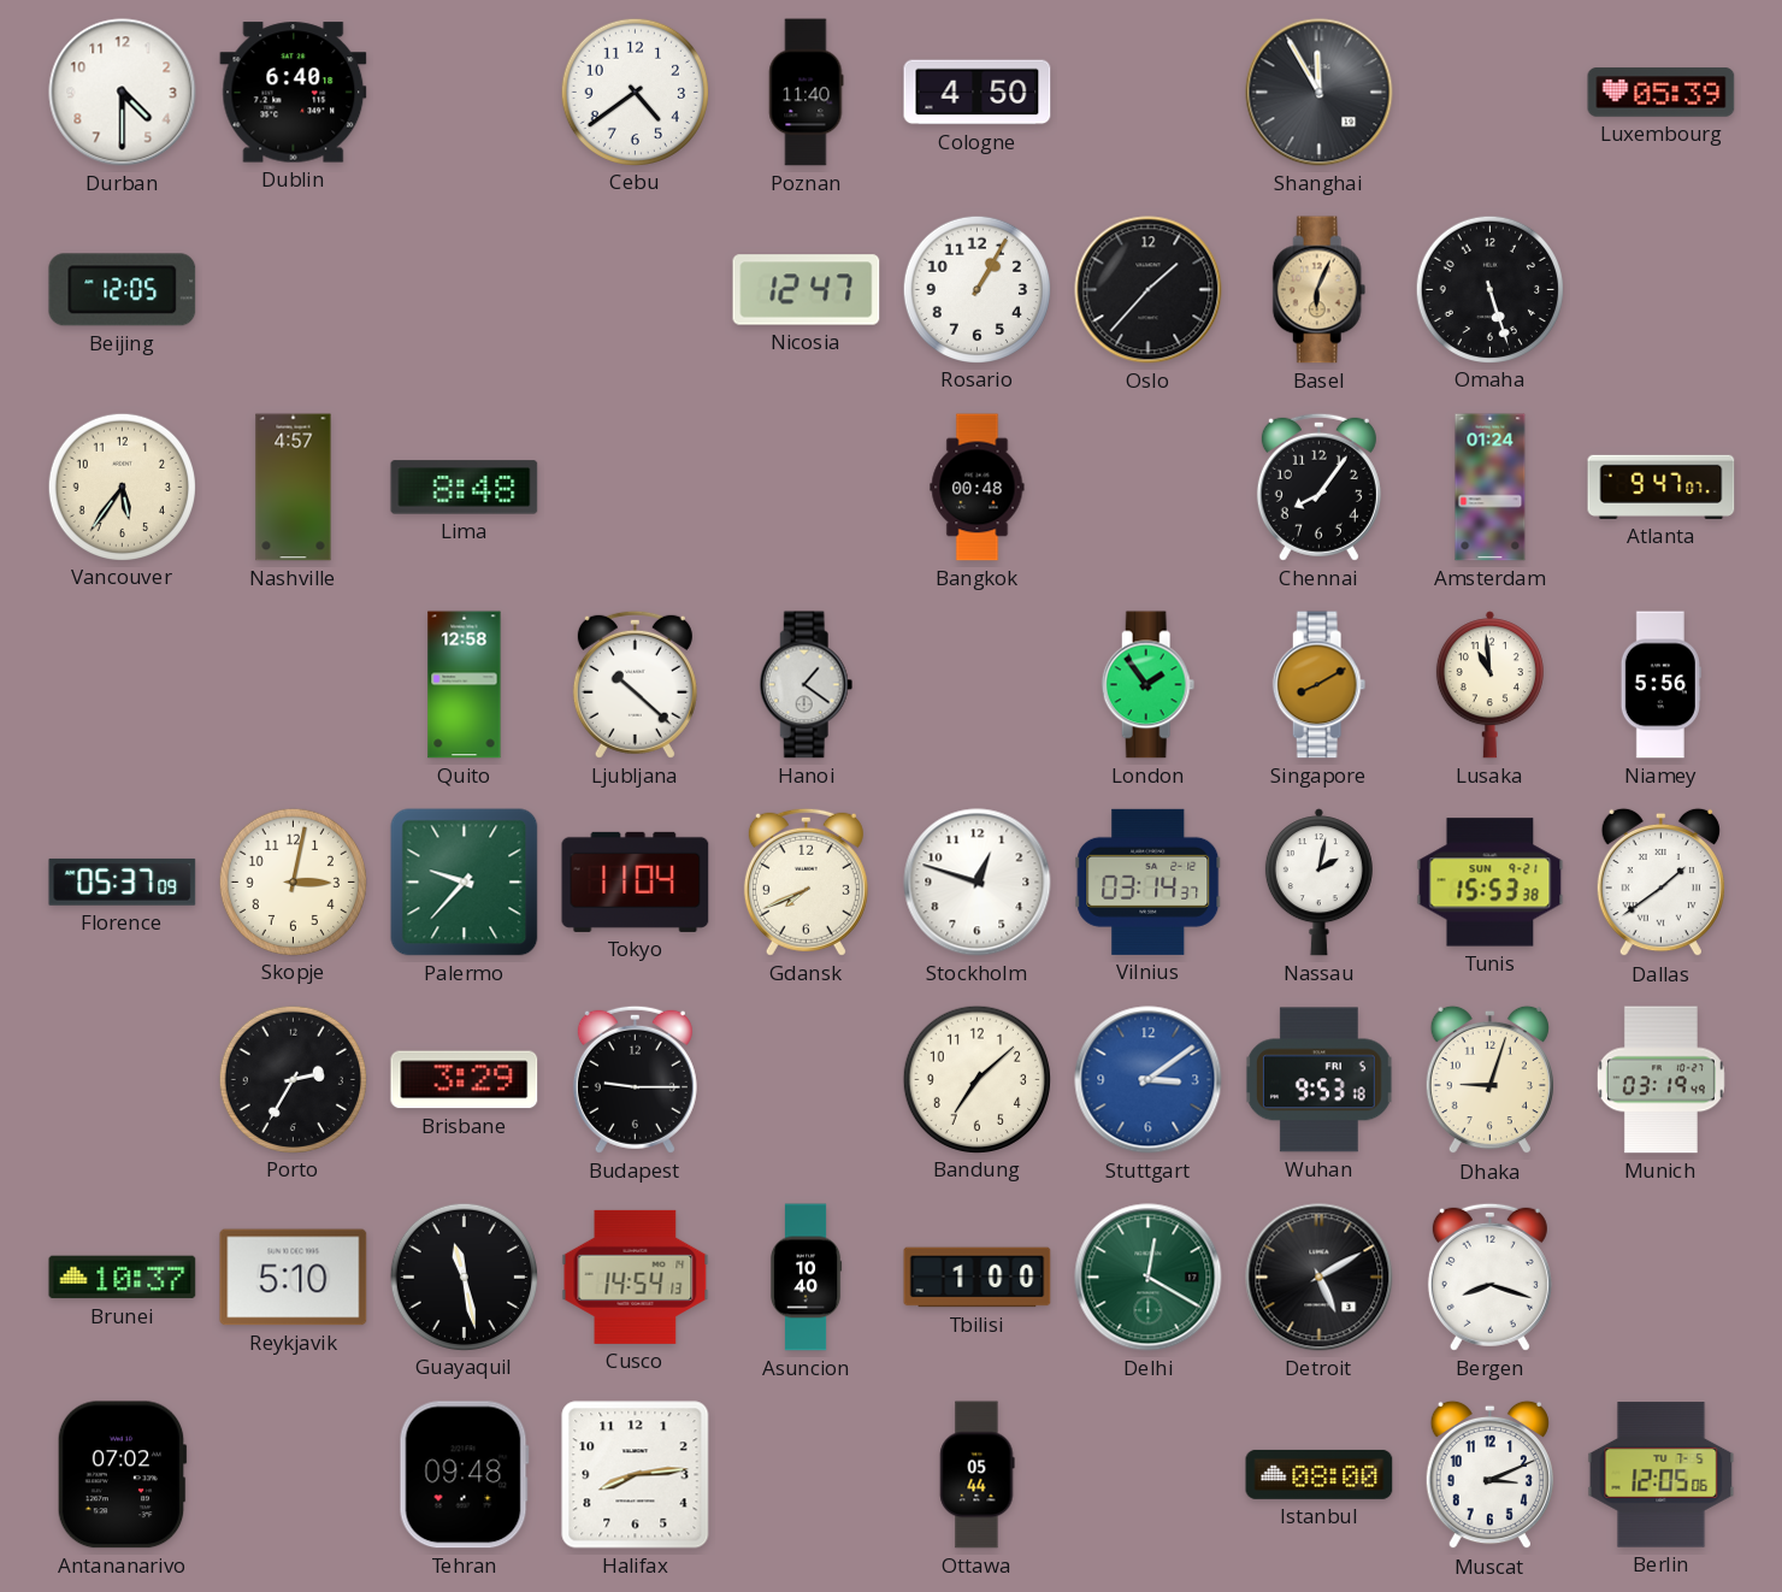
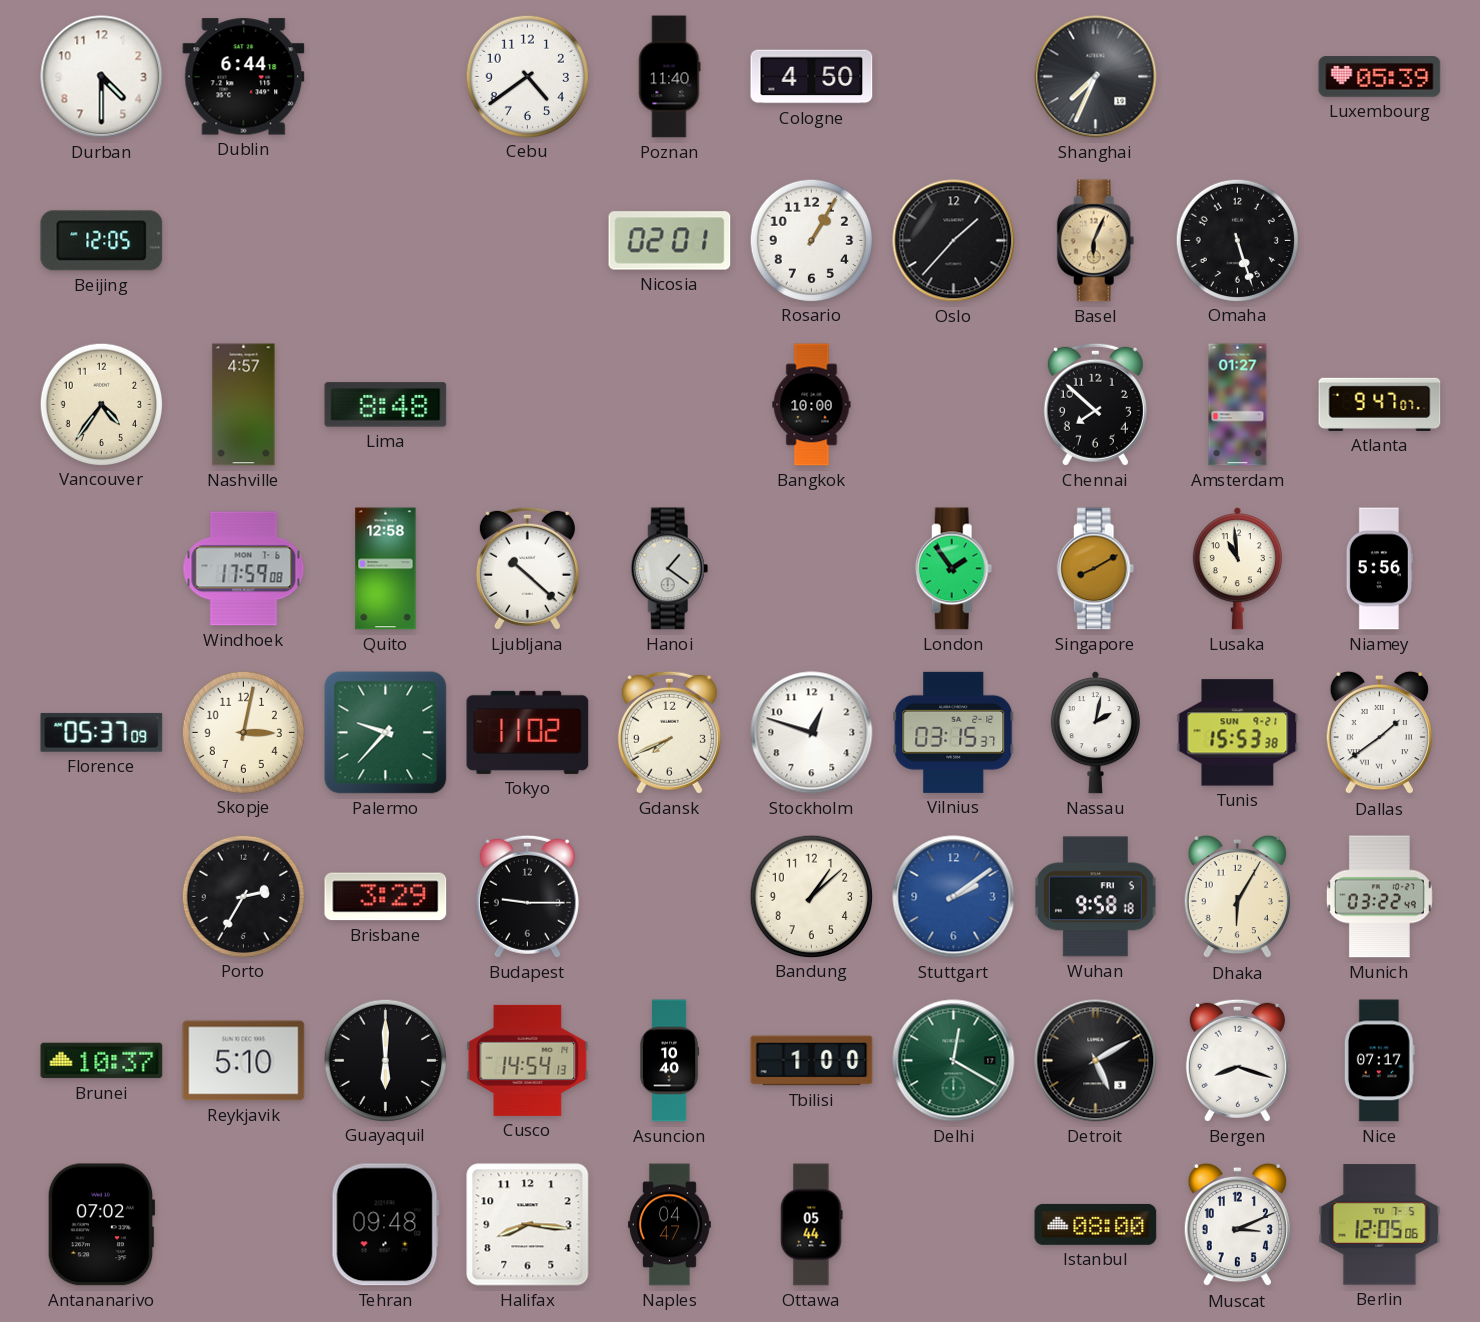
Dublin: 6:40 -> 6:44
Shanghai: 11:55 -> 7:34
Nicosia: 12:47 -> 02:01
Vancouver: 5:36 -> 4:36
Bangkok: 00:48 -> 10:00
Chennai: 8:06 -> 7:52
Amsterdam: 01:24 -> 01:27
Windhoek: none -> 17:59
Tokyo: 11:04 -> 11:02
Vilnius: 03:14 -> 03:15
Bandung: 7:08 -> 1:08
Stuttgart: 3:09 -> 2:09
Wuhan: 9:53 -> 9:58
Dhaka: 9:03 -> 6:05
Munich: 03:19 -> 03:22
Guayaquil: 11:28 -> 6:00
Nice: none -> 07:17
Halifax: 8:14 -> 8:16
Naples: none -> 04:47
